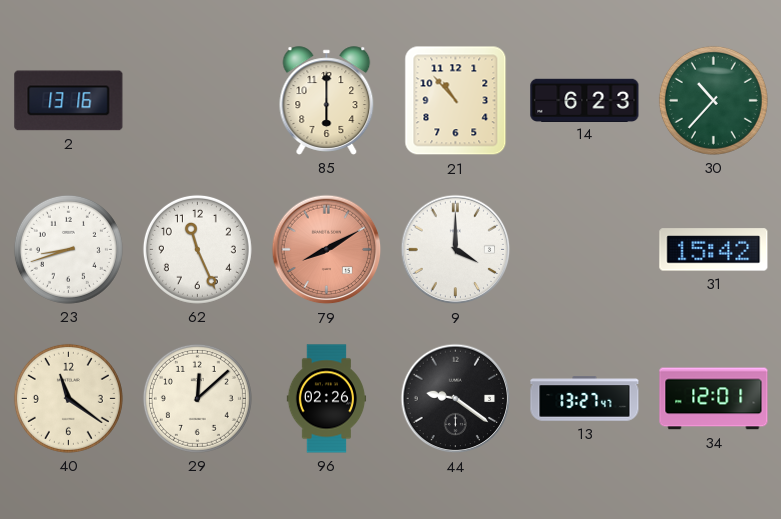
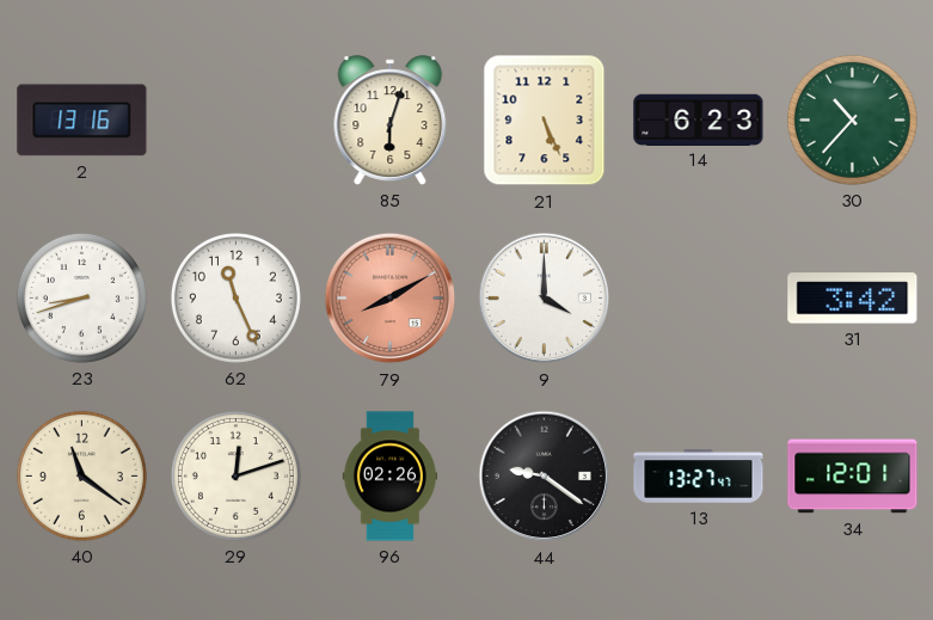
85: 6:00 -> 6:03
21: 10:53 -> 5:26
31: 15:42 -> 3:42
29: 12:08 -> 12:12
